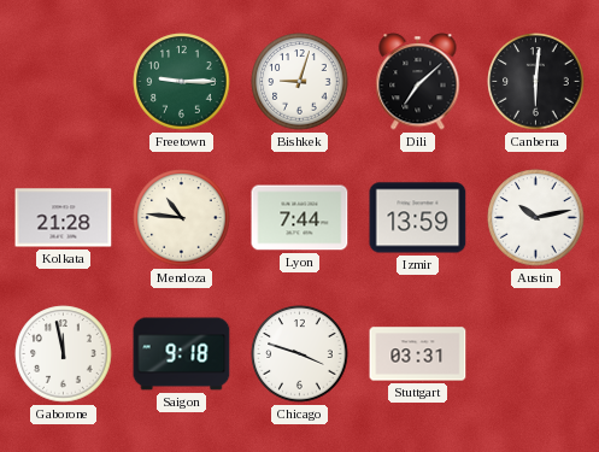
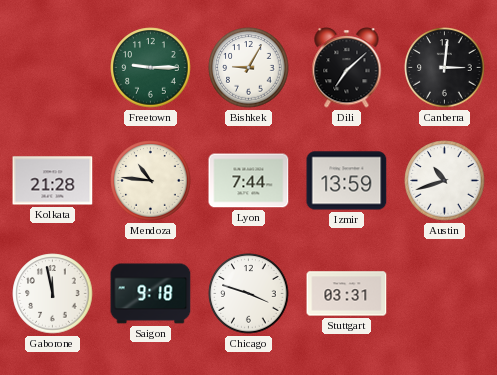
Bishkek: 9:03 -> 9:05
Canberra: 6:01 -> 3:01
Austin: 10:13 -> 10:42
